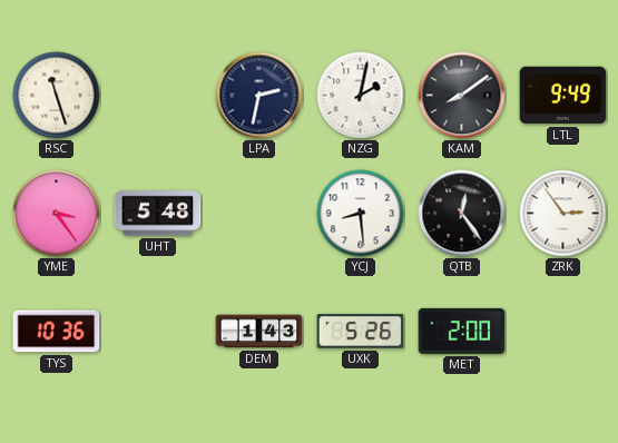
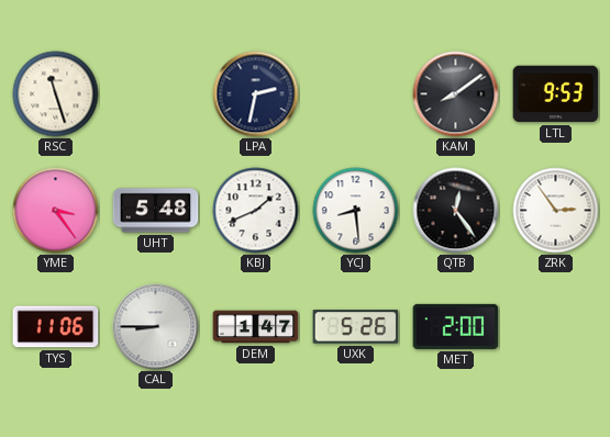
NZG: 2:02 -> none
LTL: 9:49 -> 9:53
KBJ: none -> 1:41
TYS: 10:36 -> 11:06
CAL: none -> 8:45
DEM: 1:43 -> 1:47
